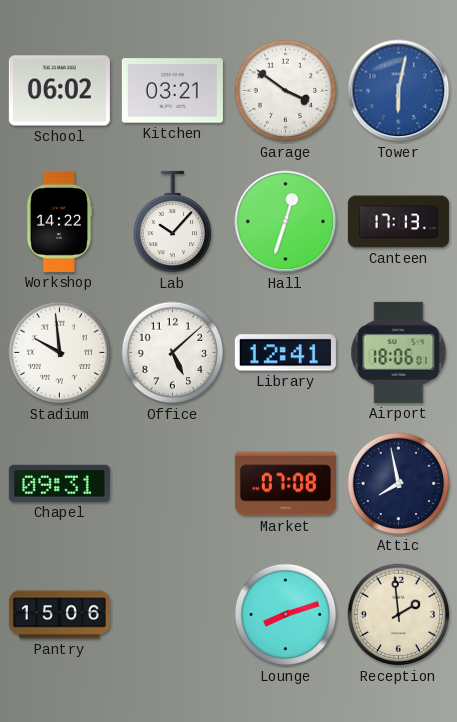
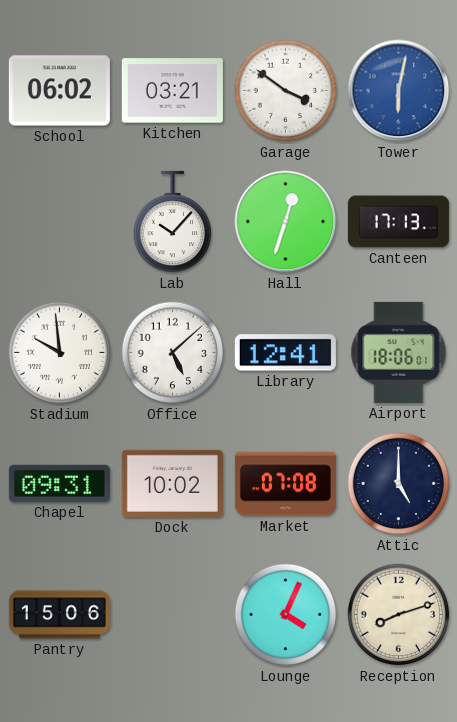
Workshop: 14:22 -> none
Dock: none -> 10:02
Attic: 7:58 -> 5:00
Lounge: 8:12 -> 4:04
Reception: 1:59 -> 8:12
